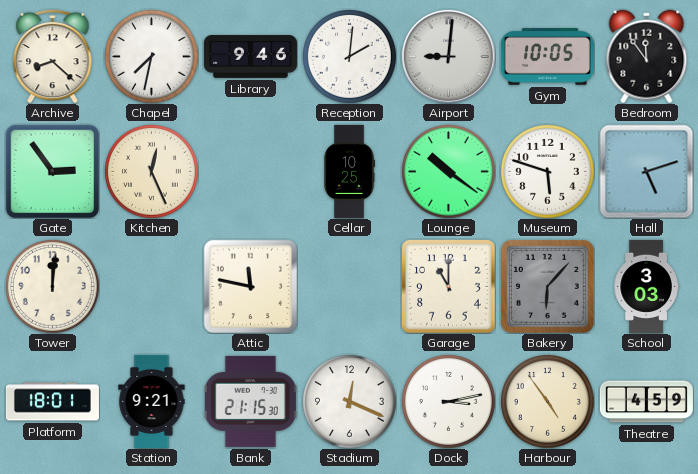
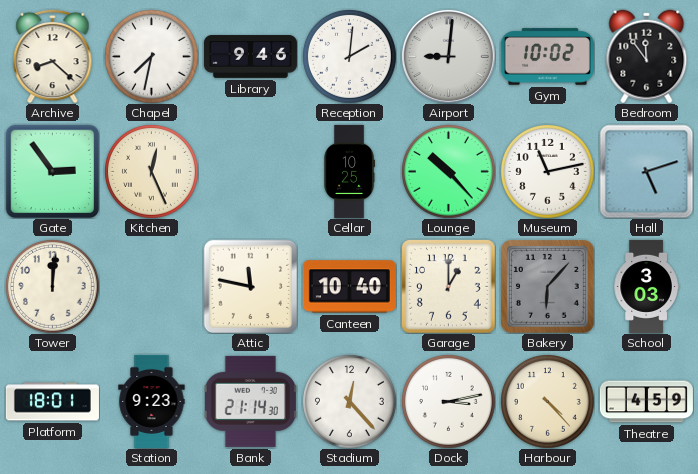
Gym: 10:05 -> 10:02
Lounge: 10:21 -> 10:23
Museum: 5:48 -> 11:13
Canteen: none -> 10:40
Garage: 11:00 -> 1:00
Station: 9:21 -> 9:23
Bank: 21:15 -> 21:14
Stadium: 12:19 -> 12:23
Harbour: 4:54 -> 4:23
